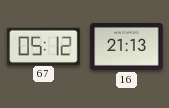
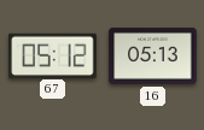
16: 21:13 -> 05:13
